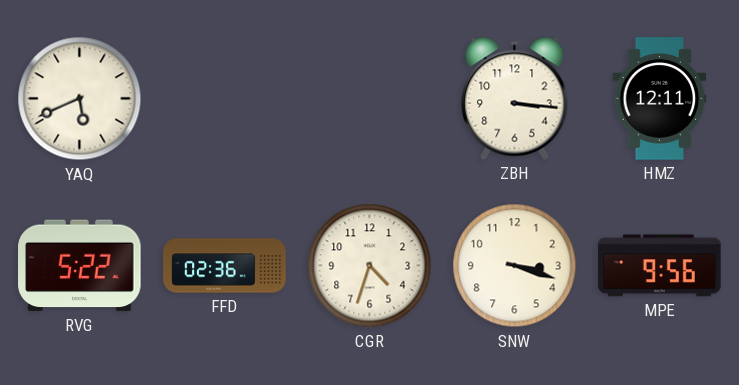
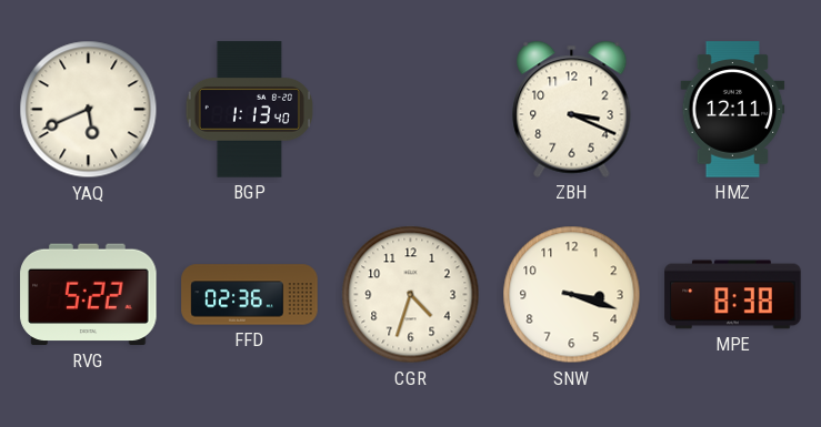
BGP: none -> 1:13
ZBH: 3:16 -> 3:19
MPE: 9:56 -> 8:38
